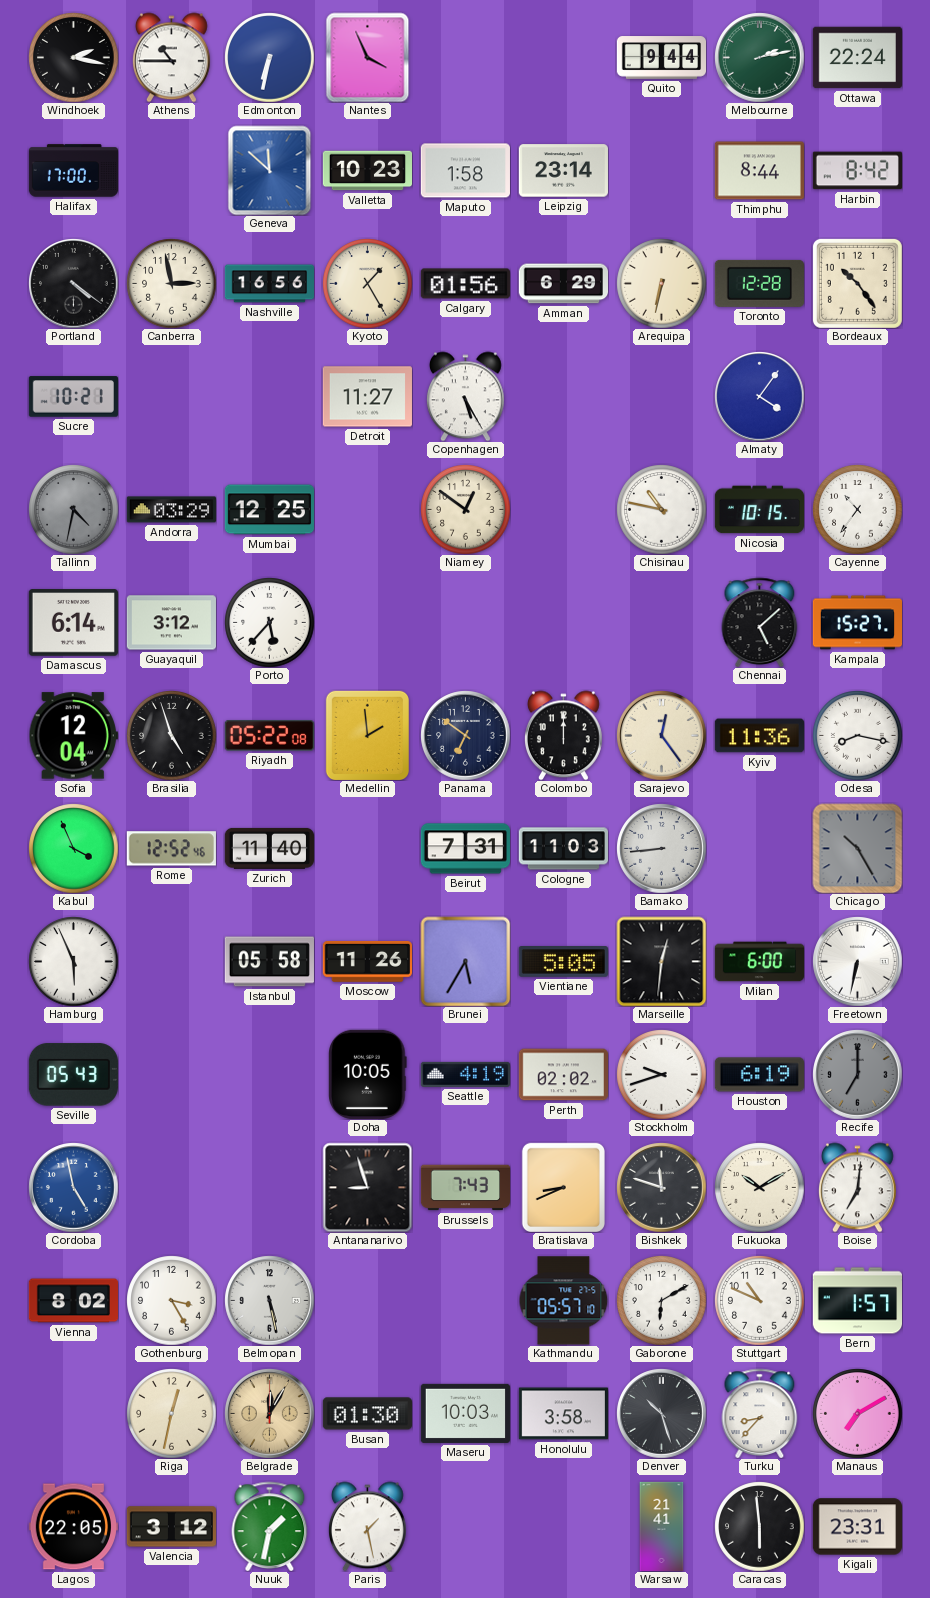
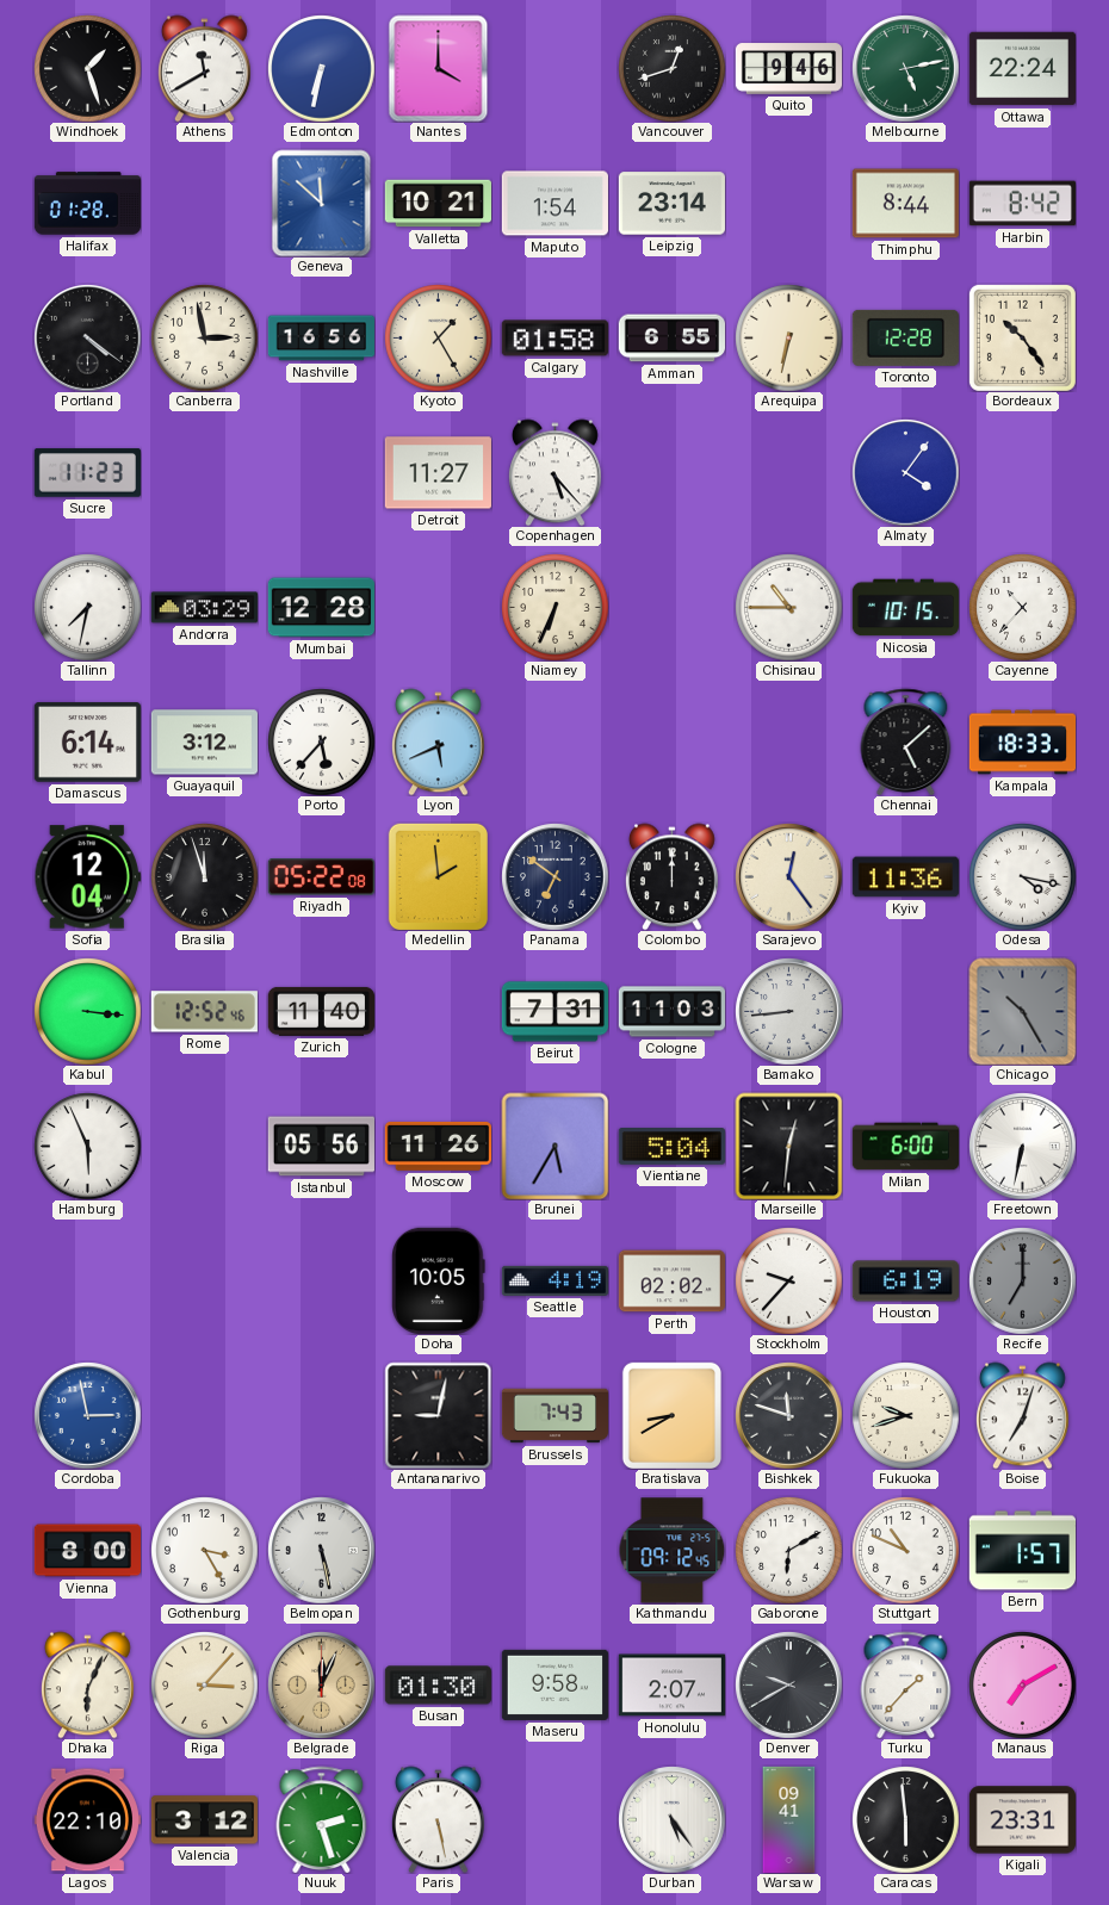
Windhoek: 2:17 -> 1:27
Athens: 10:45 -> 11:40
Nantes: 3:56 -> 4:00
Vancouver: none -> 12:42
Quito: 9:44 -> 9:46
Melbourne: 2:13 -> 5:13
Halifax: 17:00 -> 01:28
Valletta: 10:23 -> 10:21
Maputo: 1:58 -> 1:54
Calgary: 01:56 -> 01:58
Amman: 6:29 -> 6:55
Sucre: 10:21 -> 11:23
Copenhagen: 5:25 -> 5:23
Tallinn: 4:32 -> 7:32
Tallinn dial: grey -> white
Mumbai: 12:25 -> 12:28
Niamey: 12:51 -> 6:34
Chisinau: 10:47 -> 10:45
Cayenne: 10:36 -> 10:37
Lyon: none -> 5:41
Kampala: 15:27 -> 18:33
Brasilia: 4:57 -> 11:57
Odesa: 8:17 -> 4:17
Kabul: 3:56 -> 3:16
Istanbul: 05:58 -> 05:56
Vientiane: 5:05 -> 5:04
Seville: 05:43 -> none
Stockholm: 9:42 -> 9:37
Cordoba: 4:58 -> 2:58
Antananarivo: 8:57 -> 9:02
Bratislava: 8:41 -> 8:40
Fukuoka: 10:10 -> 9:42
Boise: 7:01 -> 7:03
Vienna: 8:02 -> 8:00
Kathmandu: 05:57 -> 09:12
Dhaka: none -> 6:04
Riga: 12:32 -> 3:07
Belgrade: 12:05 -> 12:04
Maseru: 10:03 -> 9:58
Honolulu: 3:58 -> 2:07
Denver: 10:27 -> 9:40
Turku: 8:37 -> 1:37
Lagos: 22:05 -> 22:10
Nuuk: 1:32 -> 2:27
Paris: 1:28 -> 5:28
Durban: none -> 5:24
Warsaw: 21:41 -> 09:41
